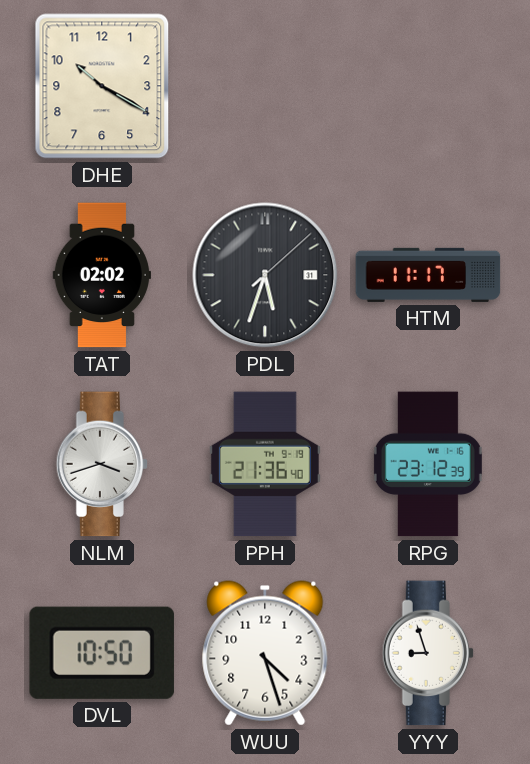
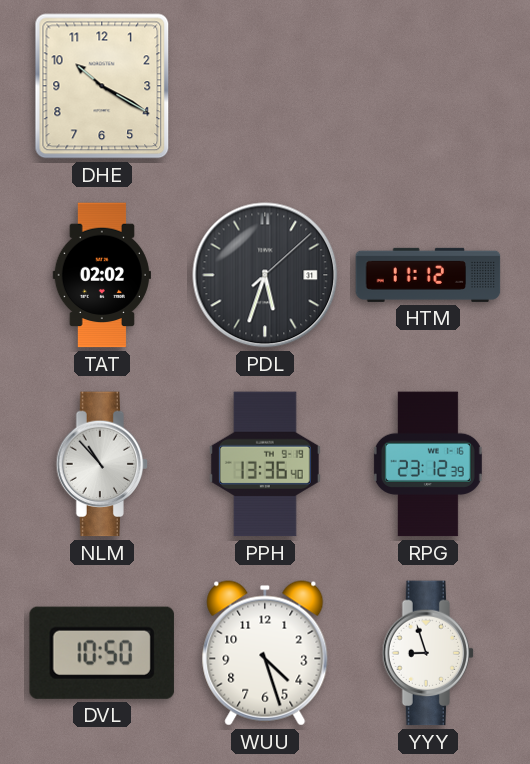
HTM: 11:17 -> 11:12
NLM: 3:42 -> 10:53
PPH: 21:36 -> 13:36
